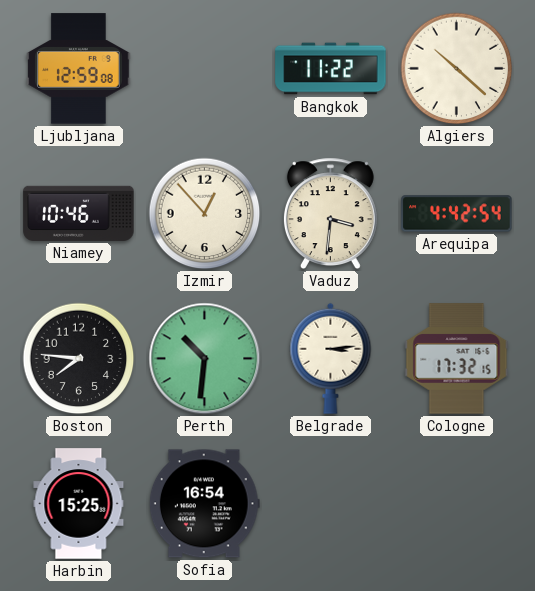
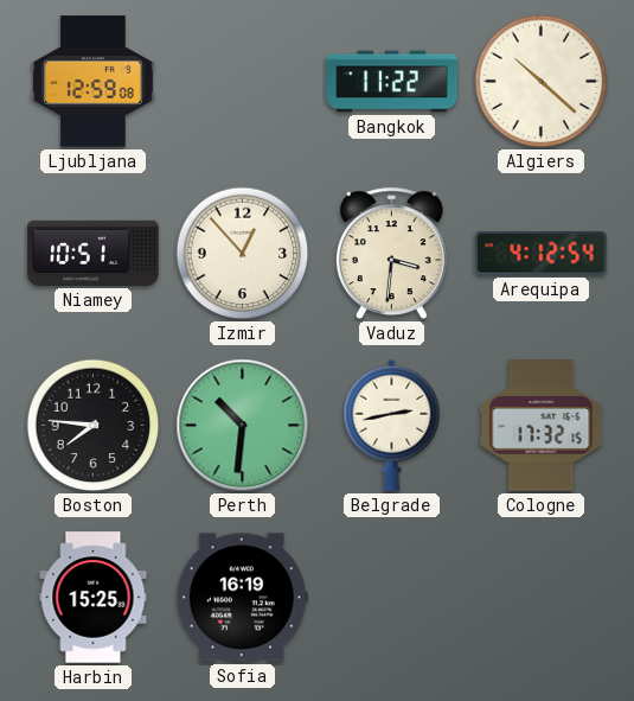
Niamey: 10:46 -> 10:51
Arequipa: 4:42 -> 4:12
Belgrade: 3:14 -> 2:43
Sofia: 16:54 -> 16:19
